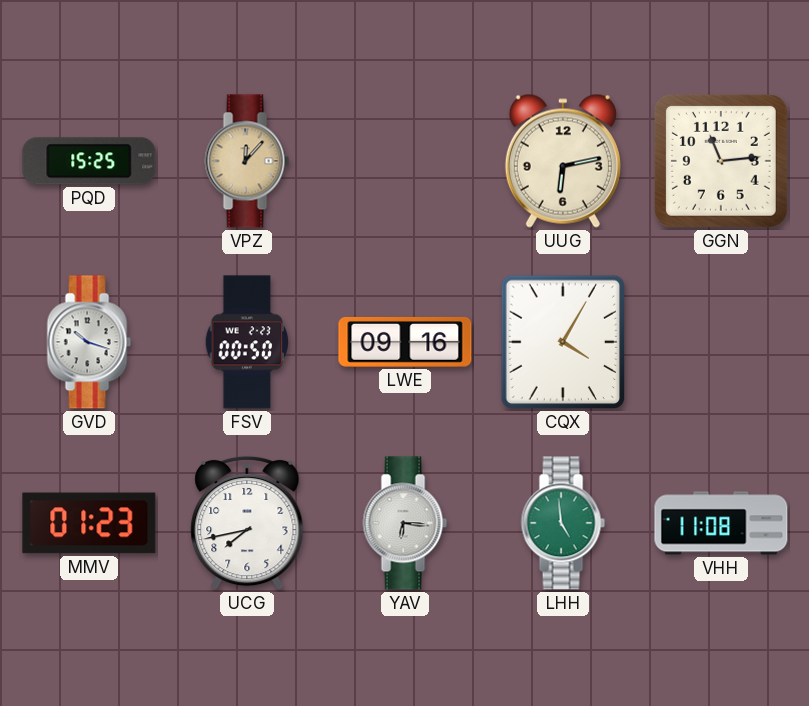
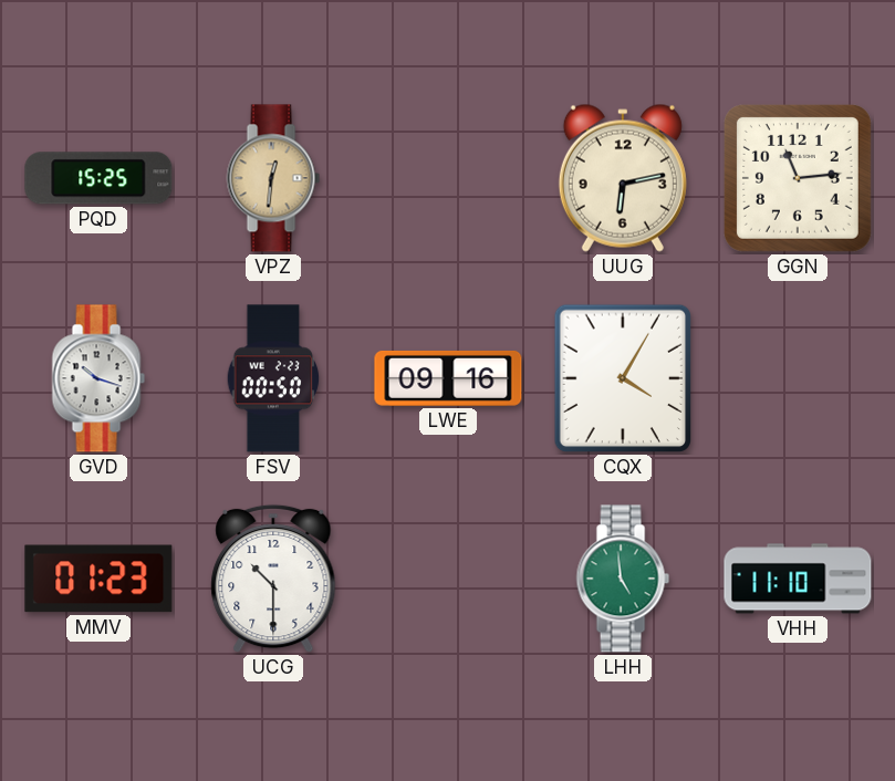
VPZ: 12:07 -> 12:31
UCG: 7:43 -> 10:30
YAV: 6:16 -> none
VHH: 11:08 -> 11:10
